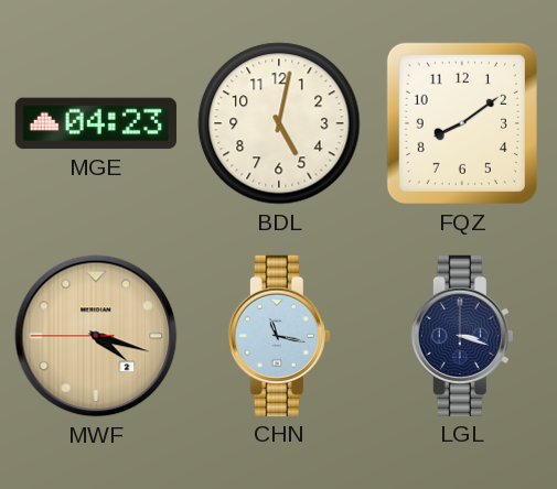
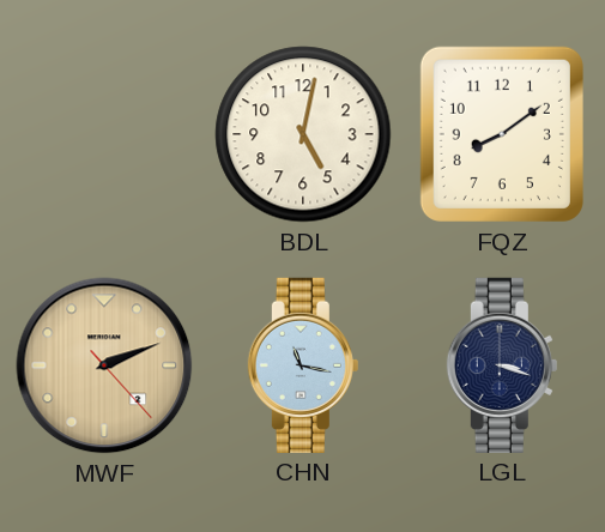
MGE: 04:23 -> none
MWF: 4:17 -> 2:11
